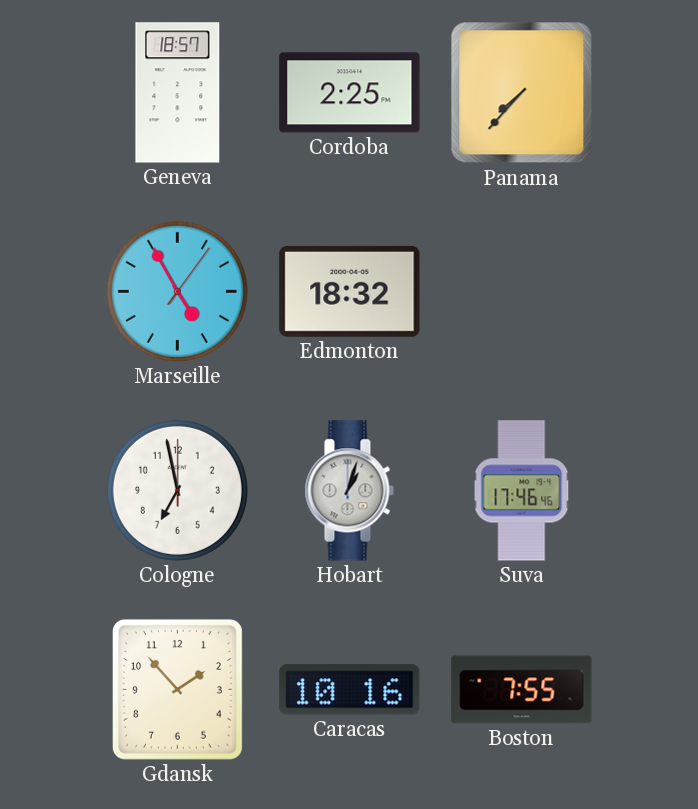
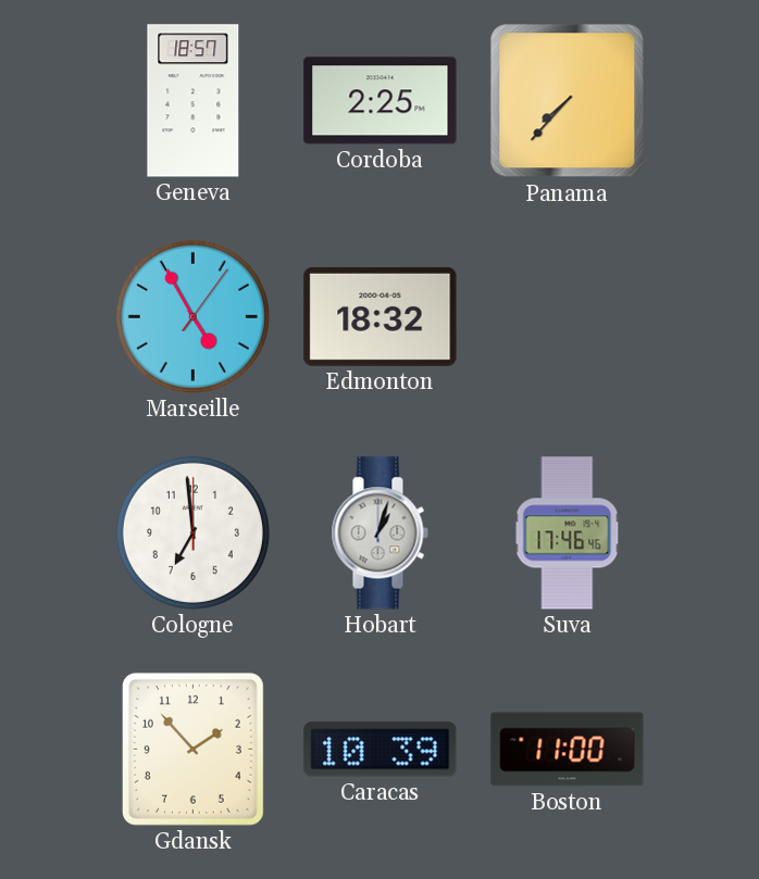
Cologne: 6:58 -> 6:59
Caracas: 10:16 -> 10:39
Boston: 7:55 -> 11:00
